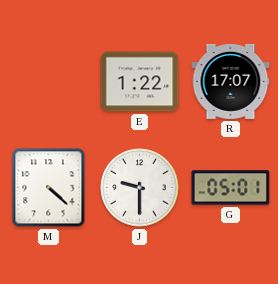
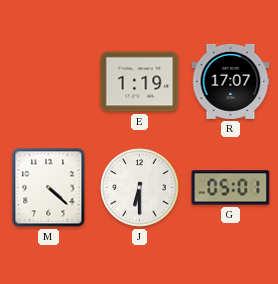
E: 1:22 -> 1:19
J: 9:30 -> 6:30
